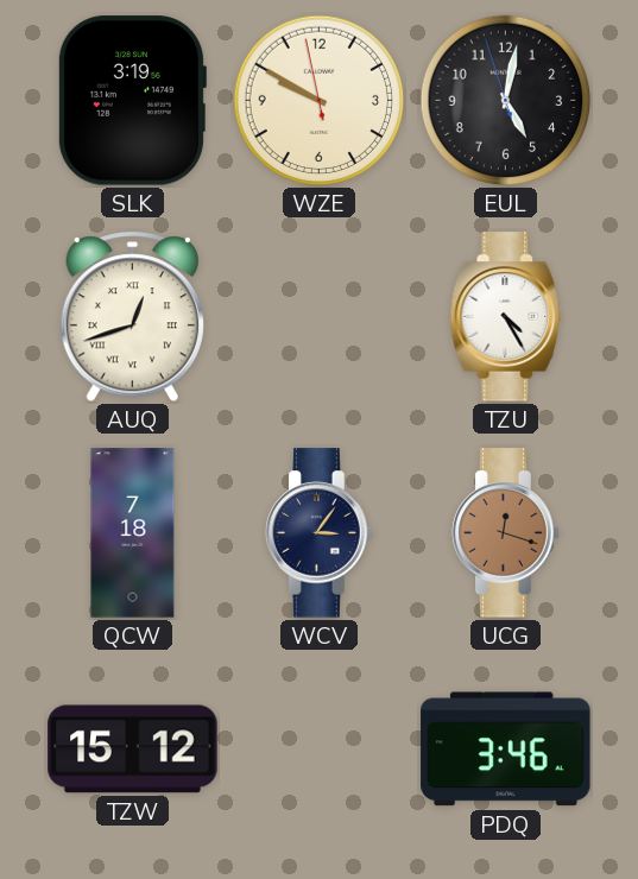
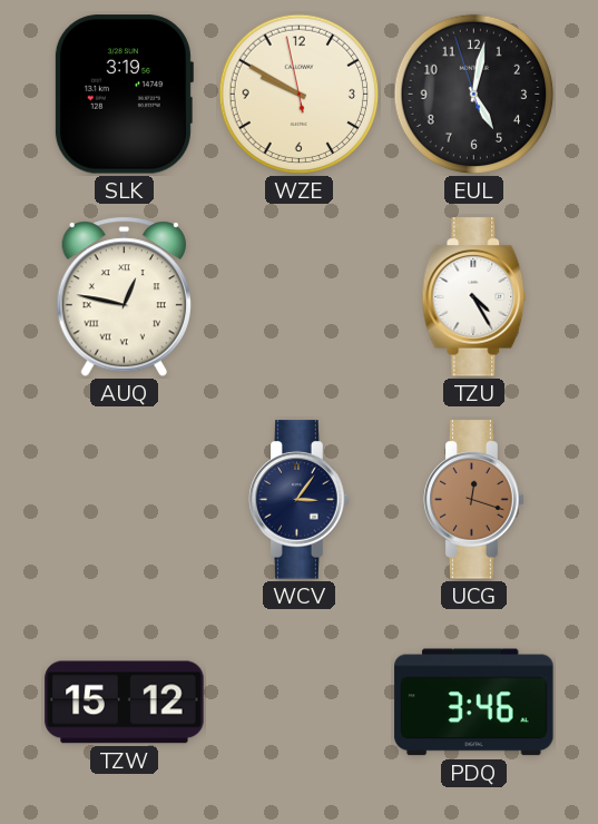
AUQ: 12:42 -> 12:47
QCW: 7:18 -> none
